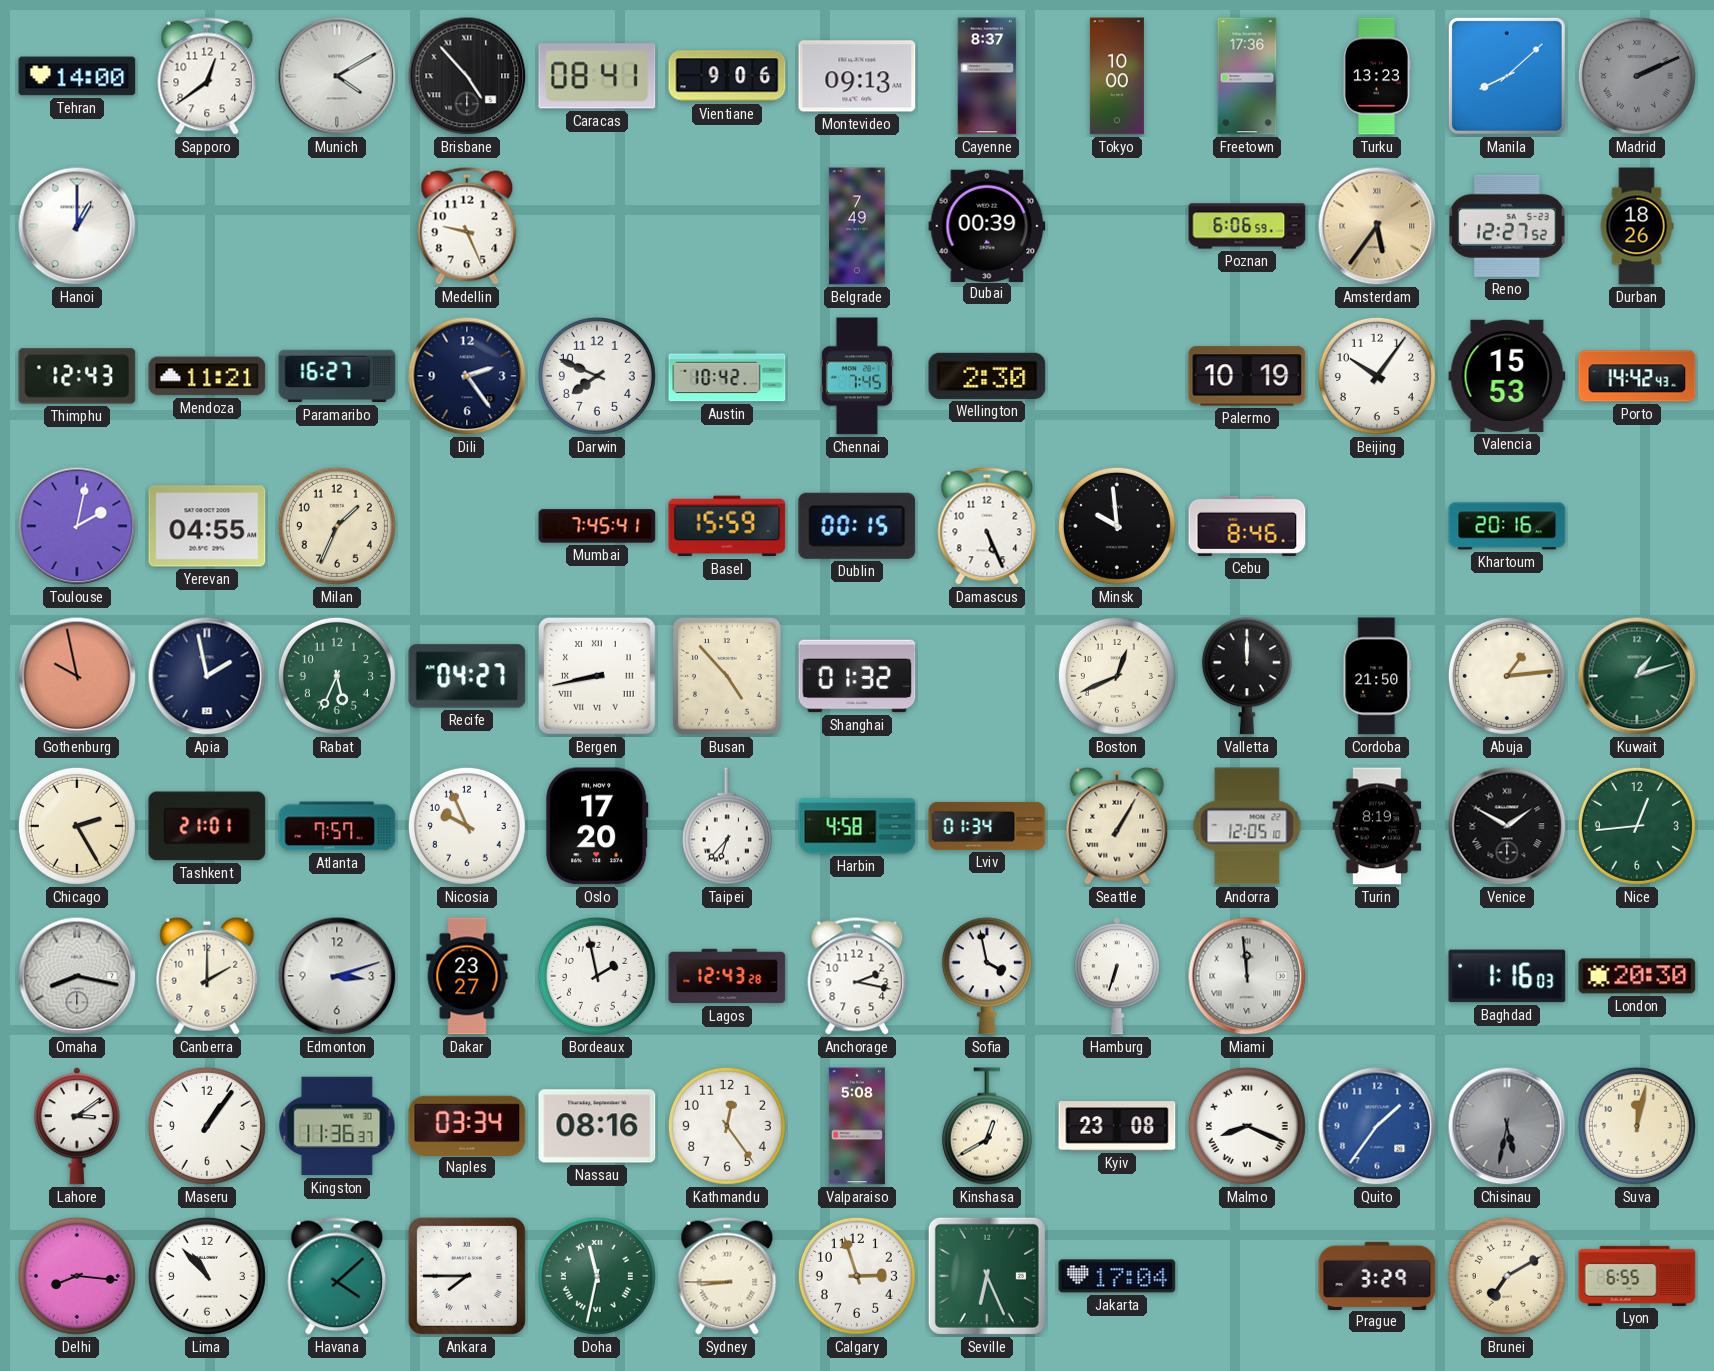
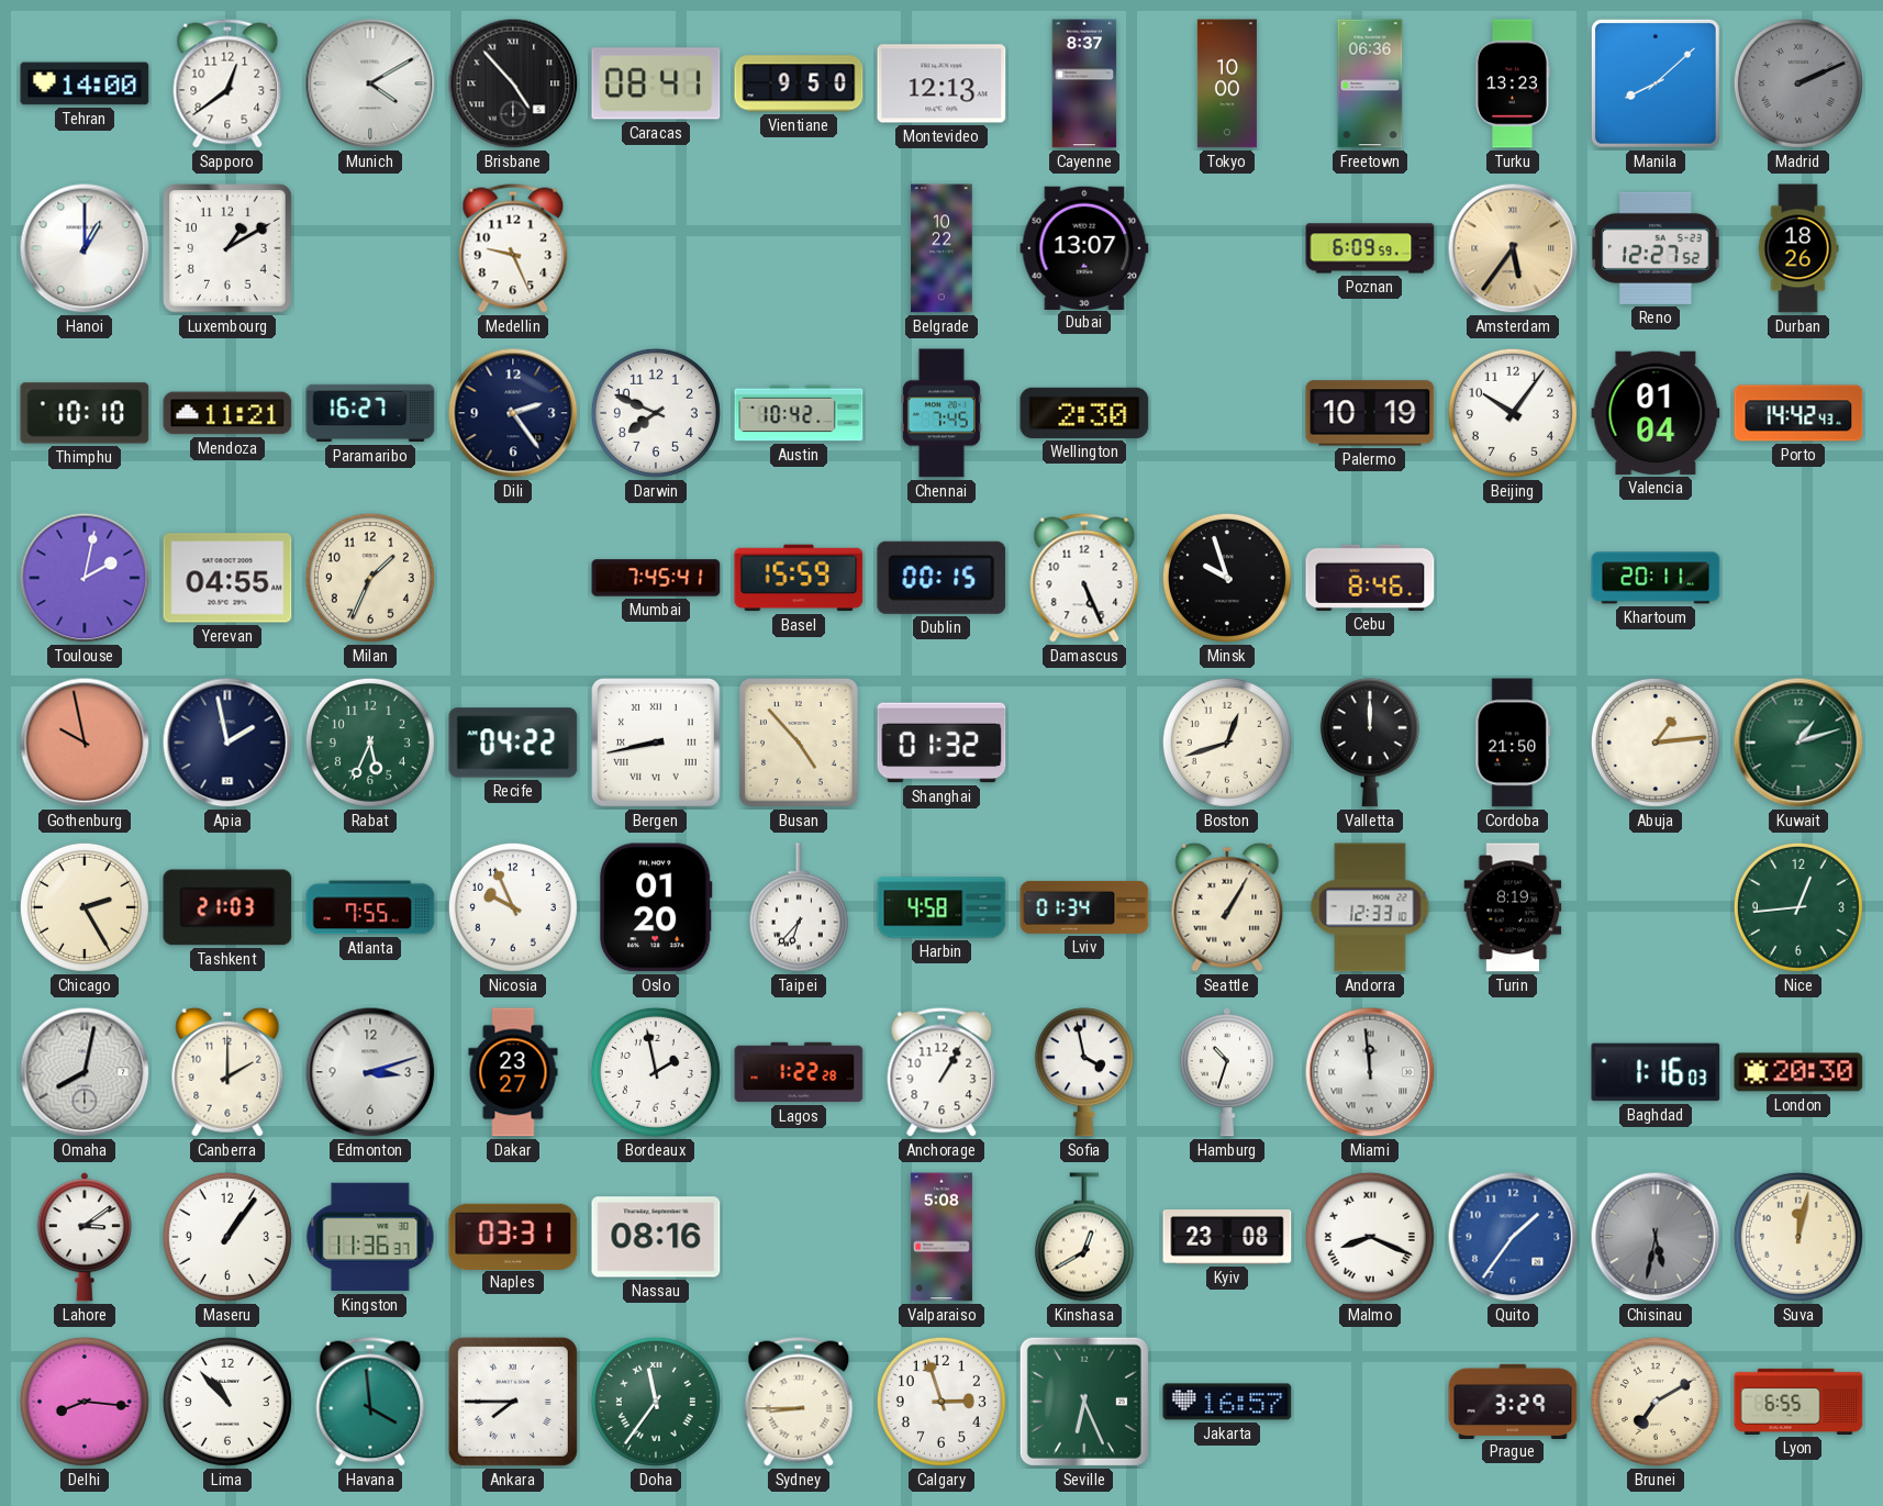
Vientiane: 9:06 -> 9:50
Montevideo: 09:13 -> 12:13
Freetown: 17:36 -> 06:36
Luxembourg: none -> 1:10
Belgrade: 7:49 -> 10:22
Dubai: 00:39 -> 13:07
Poznan: 6:06 -> 6:09
Thimphu: 12:43 -> 10:10
Valencia: 15:53 -> 01:04
Minsk: 9:59 -> 9:57
Khartoum: 20:16 -> 20:11
Recife: 04:27 -> 04:22
Boston: 12:41 -> 12:42
Tashkent: 21:01 -> 21:03
Atlanta: 7:57 -> 7:55
Oslo: 17:20 -> 01:20
Andorra: 12:05 -> 12:33
Venice: 1:50 -> none
Omaha: 8:17 -> 8:02
Lagos: 12:43 -> 1:22
Anchorage: 2:17 -> 1:05
Hamburg: 6:33 -> 10:33
Naples: 03:34 -> 03:31
Kathmandu: 12:24 -> none
Havana: 4:08 -> 3:59
Doha: 11:32 -> 11:36
Jakarta: 17:04 -> 16:57
